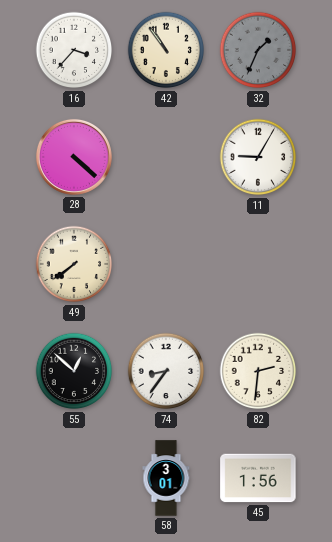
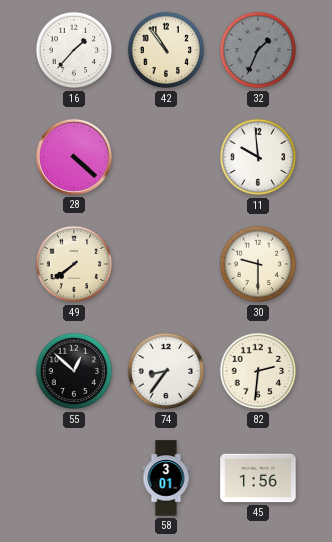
16: 3:37 -> 1:37
11: 9:05 -> 9:59
30: none -> 9:30
